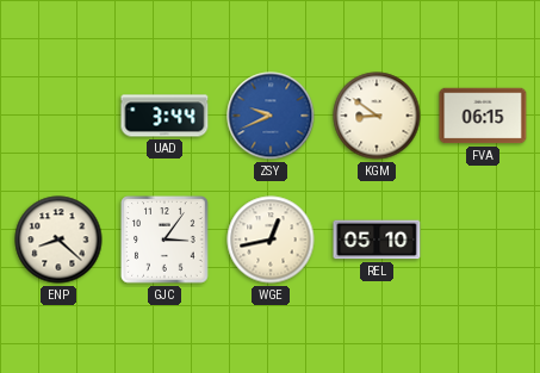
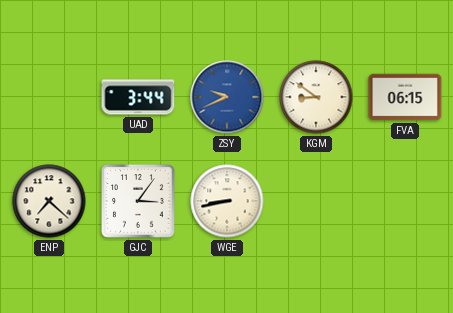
ENP: 8:22 -> 7:22
WGE: 12:43 -> 8:43
REL: 05:10 -> none
